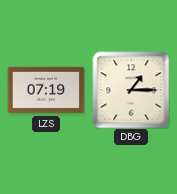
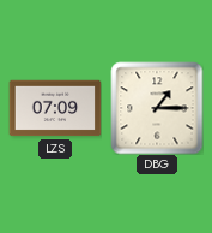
LZS: 07:19 -> 07:09
